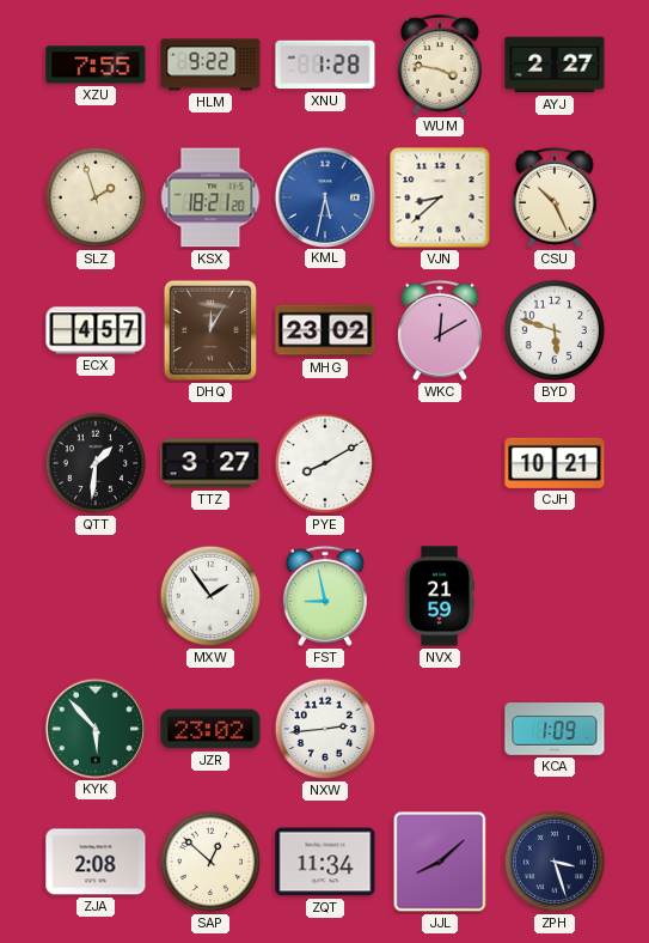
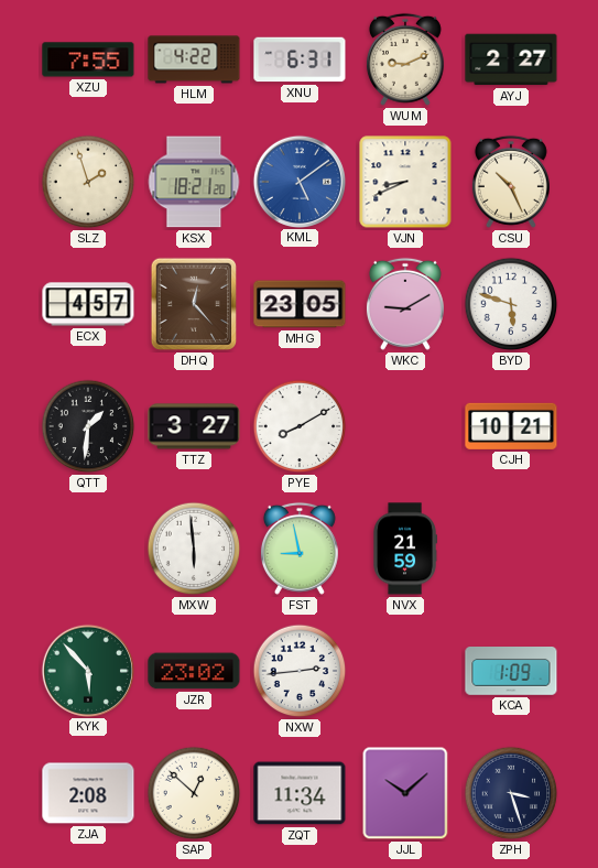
HLM: 9:22 -> 4:22
XNU: 1:28 -> 6:31
WUM: 3:47 -> 9:11
KML: 5:32 -> 5:09
VJN: 8:38 -> 8:41
DHQ: 12:05 -> 12:23
MHG: 23:02 -> 23:05
WKC: 12:10 -> 9:10
MXW: 1:54 -> 5:59
JJL: 8:08 -> 10:08
